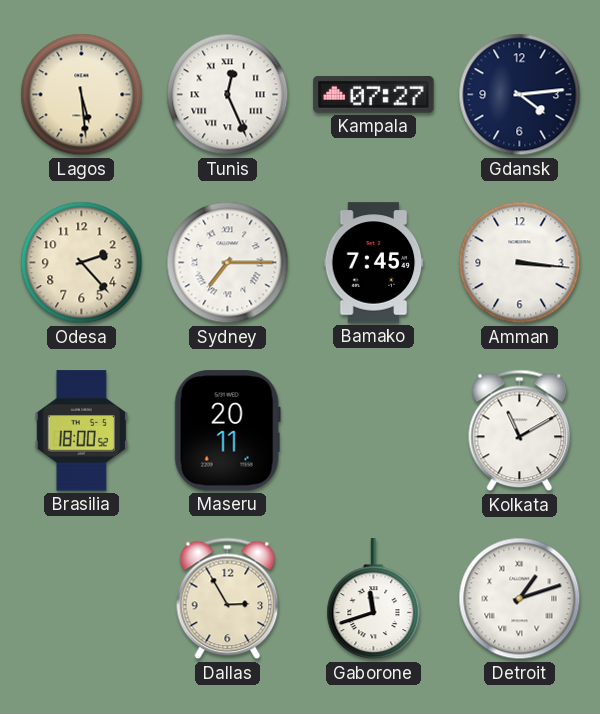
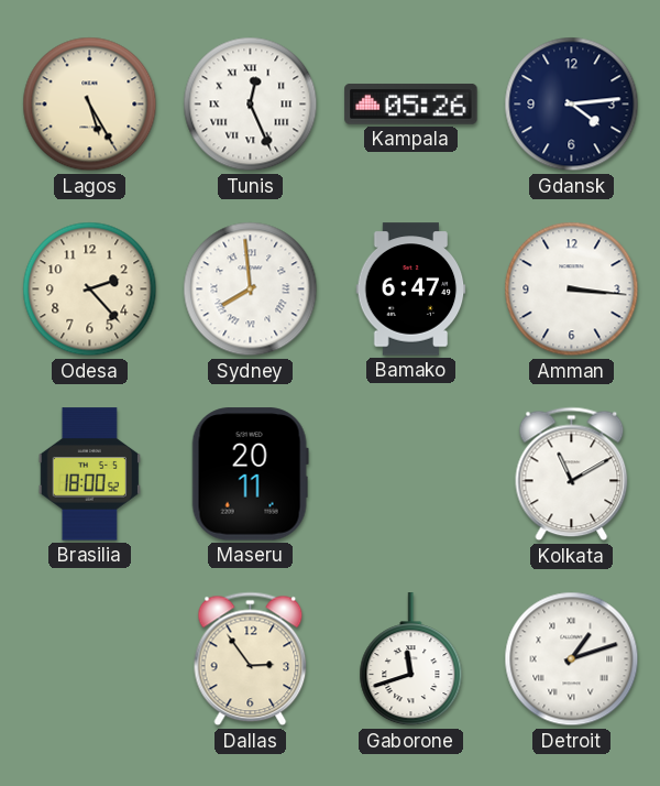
Lagos: 5:29 -> 5:25
Kampala: 07:27 -> 05:26
Sydney: 7:15 -> 7:59
Bamako: 7:45 -> 6:47
Dallas: 2:55 -> 2:54
